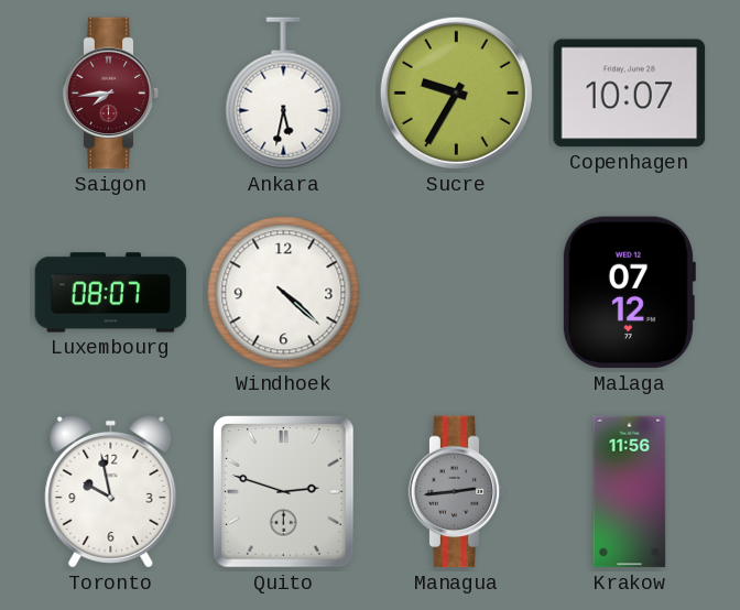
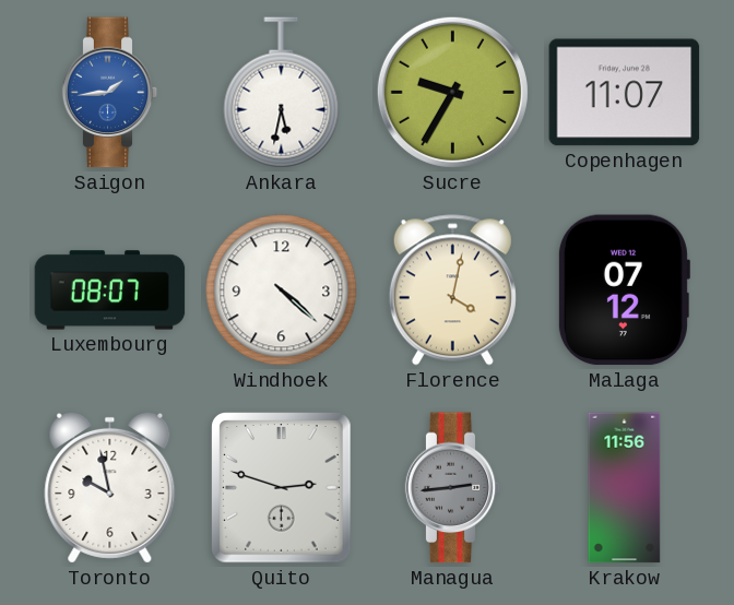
Saigon: 7:44 -> 1:44
Saigon dial: burgundy -> blue
Copenhagen: 10:07 -> 11:07
Florence: none -> 4:02
